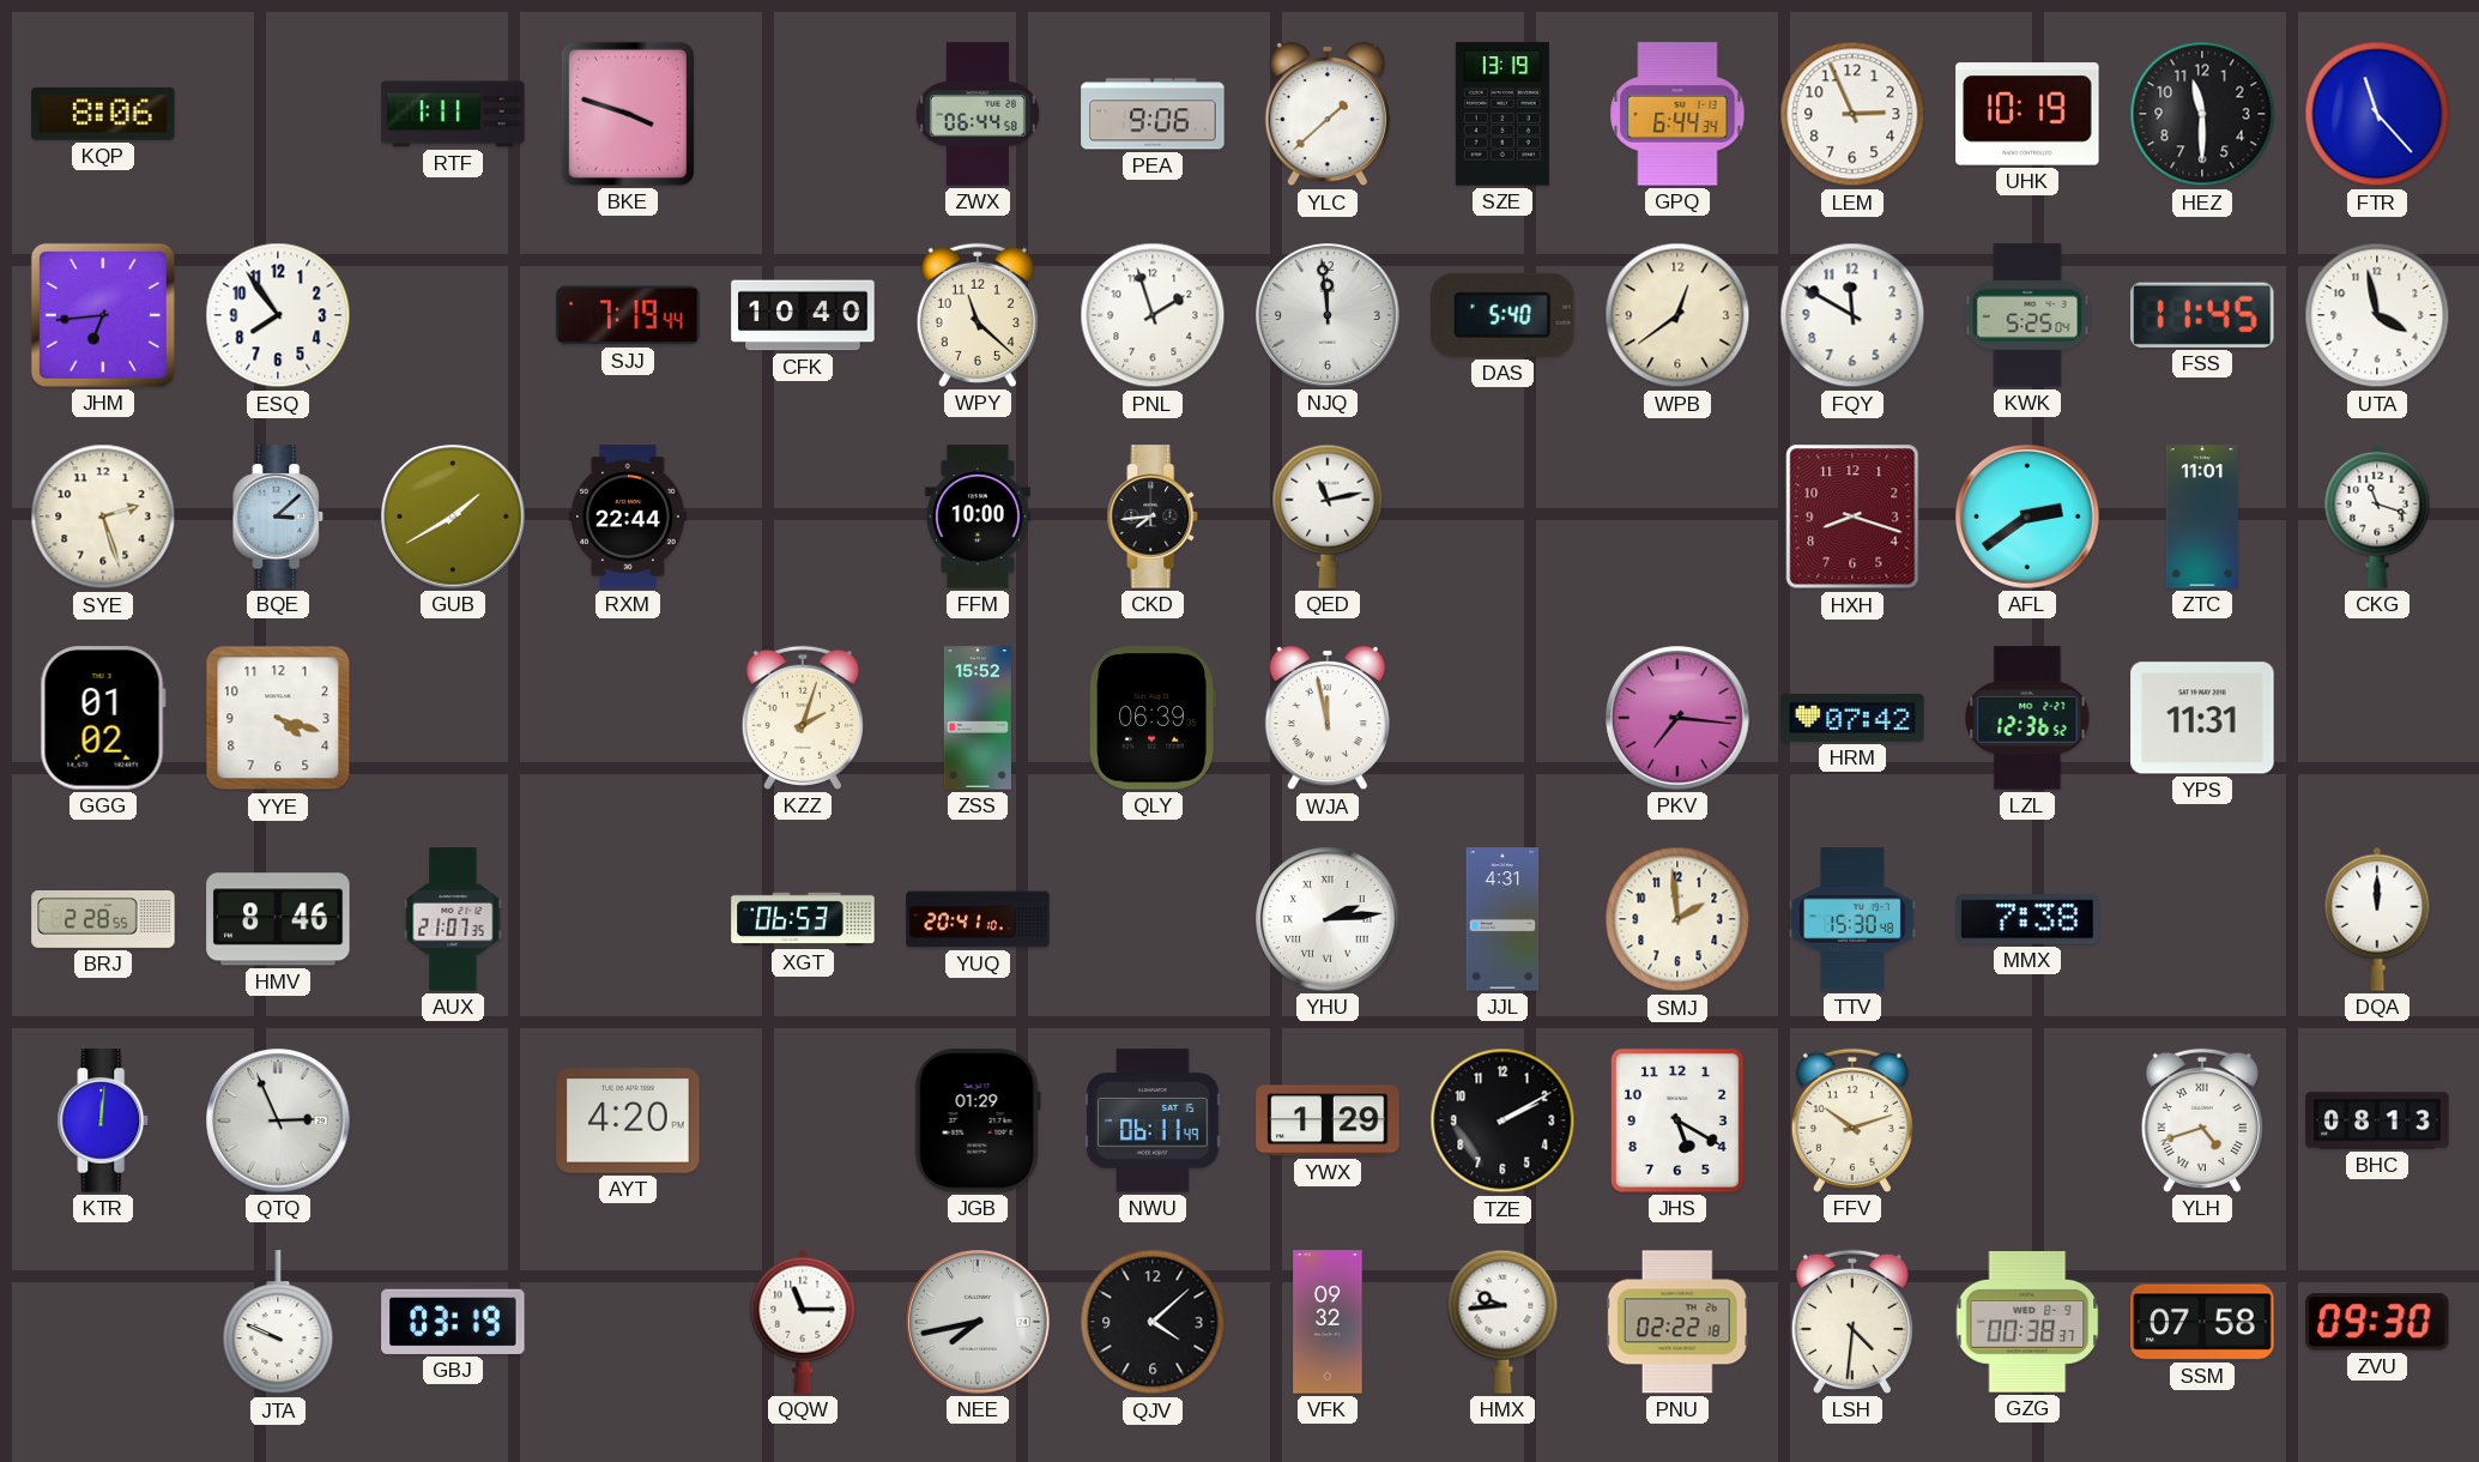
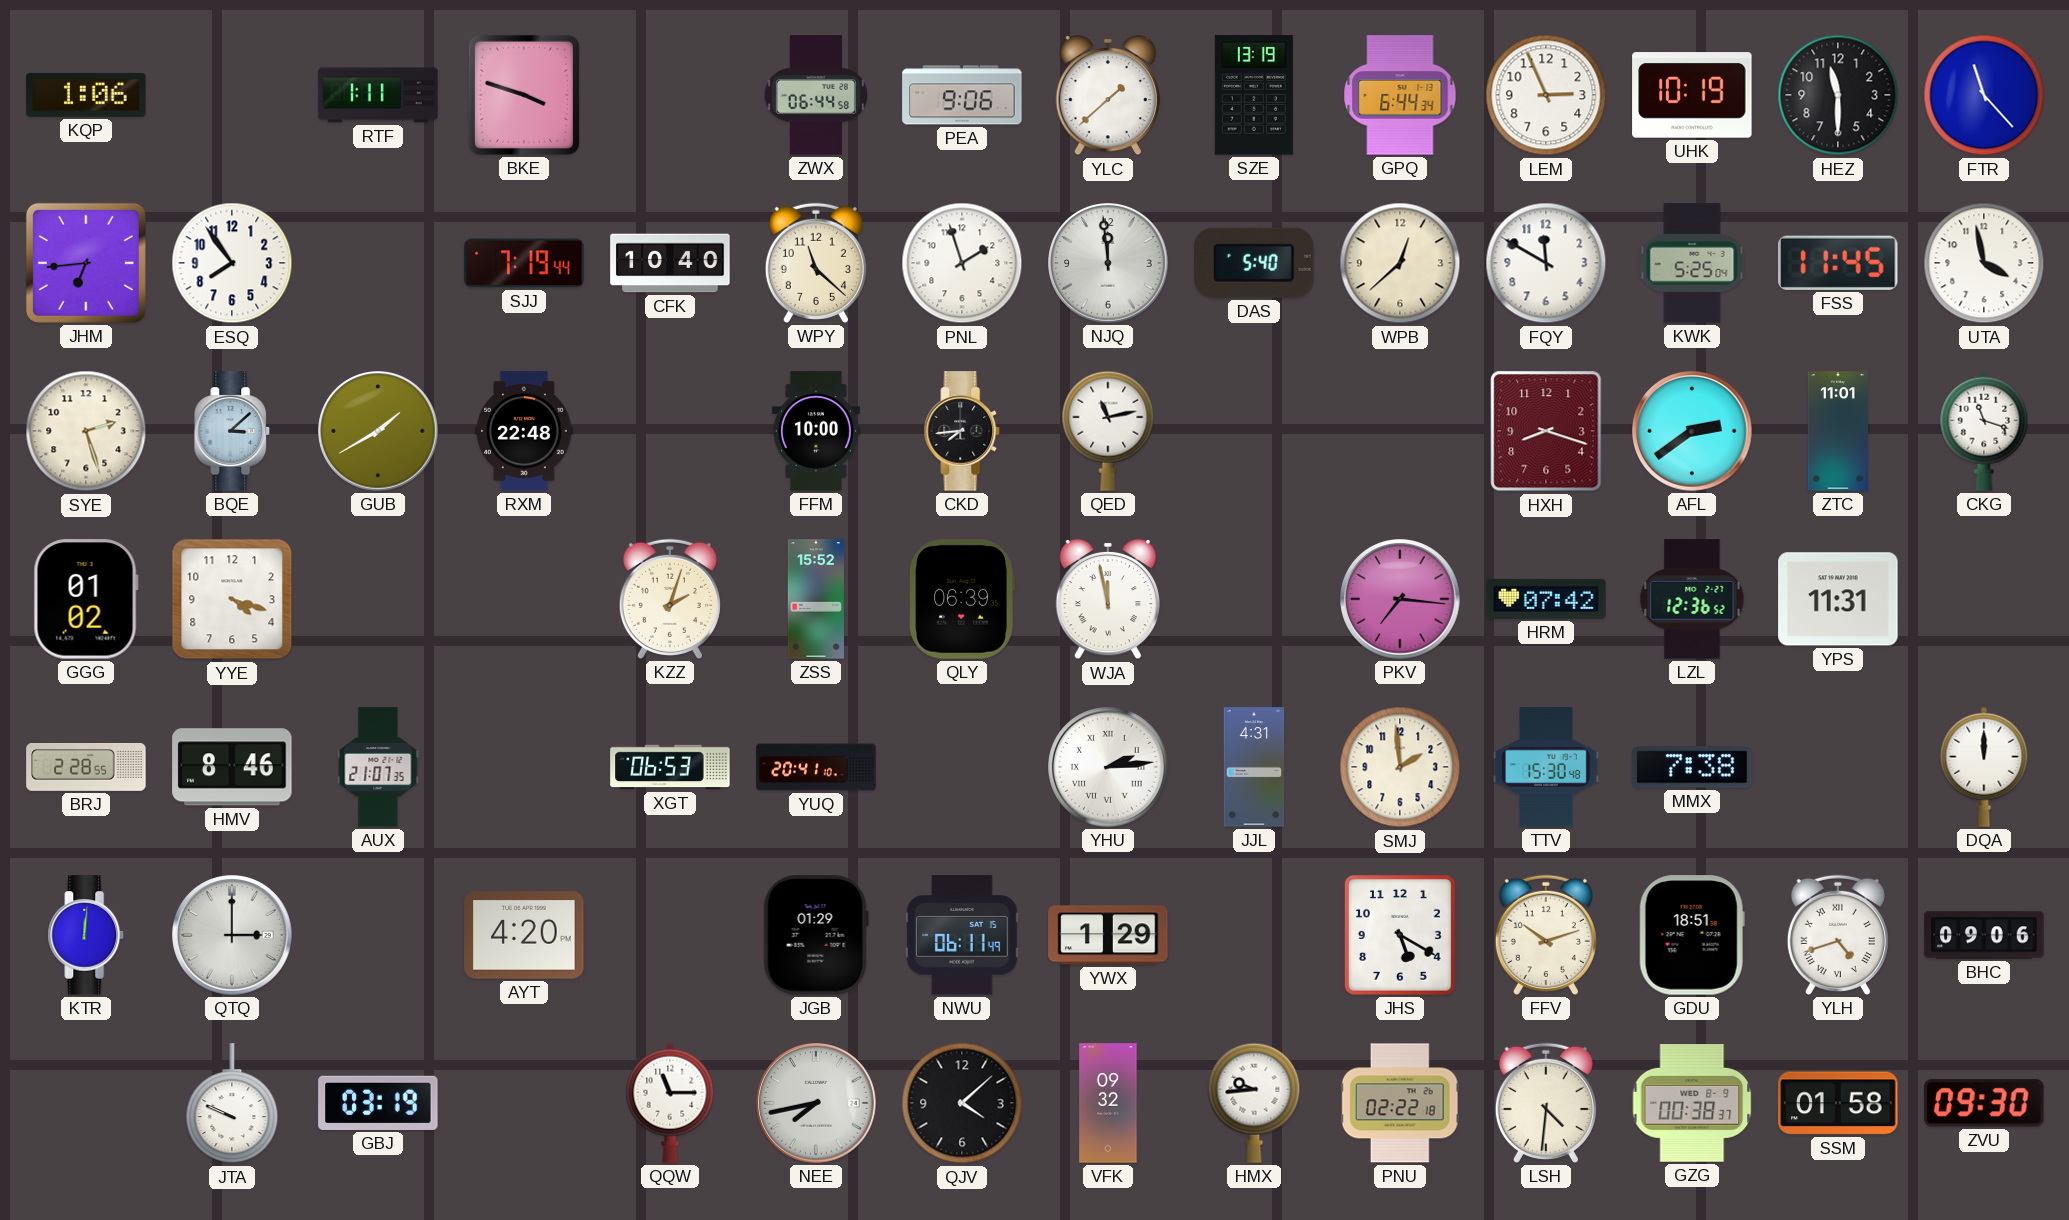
KQP: 8:06 -> 1:06
WPB: 12:39 -> 12:38
RXM: 22:44 -> 22:48
QTQ: 2:56 -> 3:00
TZE: 2:10 -> none
GDU: none -> 18:51
BHC: 08:13 -> 09:06
SSM: 07:58 -> 01:58
